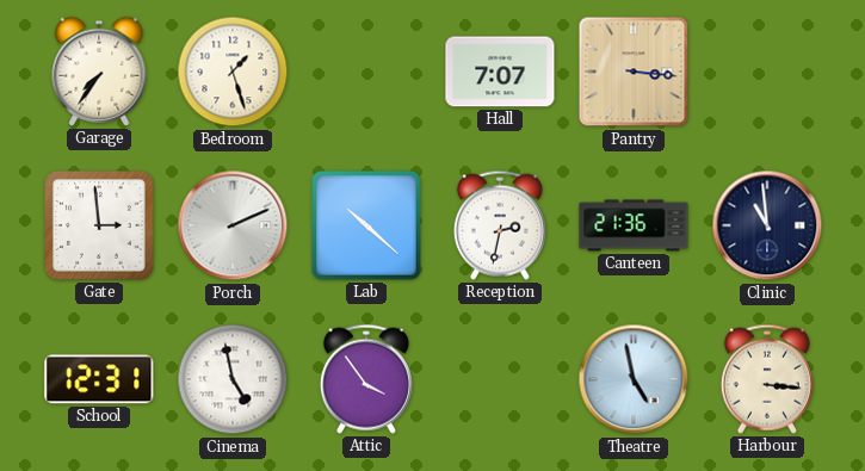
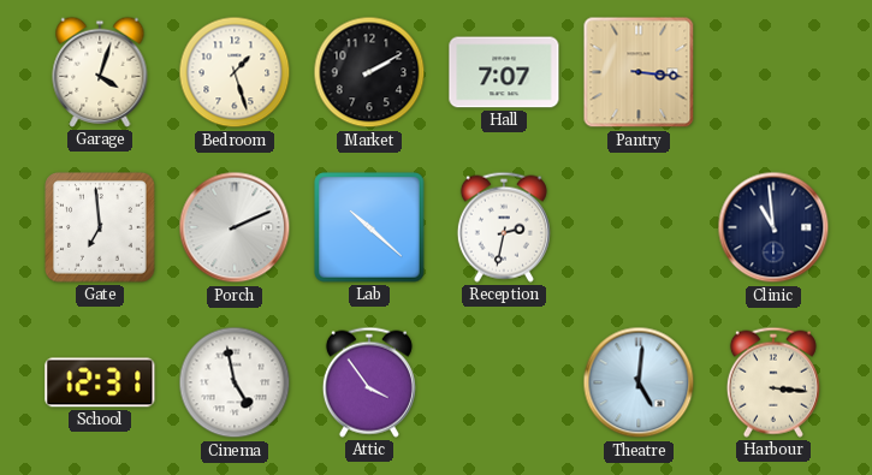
Garage: 7:36 -> 4:03
Market: none -> 2:10
Gate: 2:59 -> 6:59
Canteen: 21:36 -> none
Theatre: 4:58 -> 5:01
